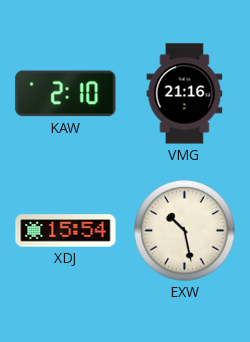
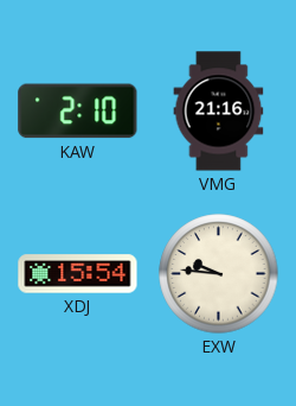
EXW: 10:28 -> 9:46
